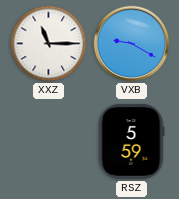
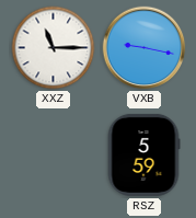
VXB: 9:20 -> 9:17
